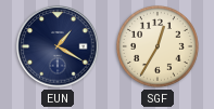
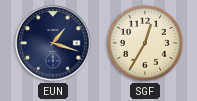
EUN: 1:20 -> 1:18
